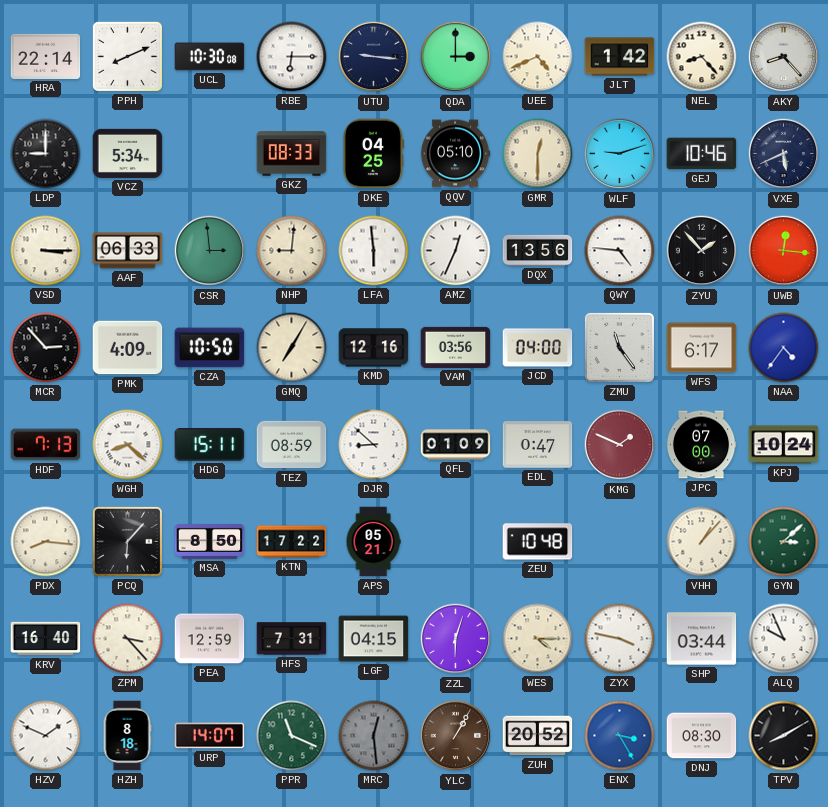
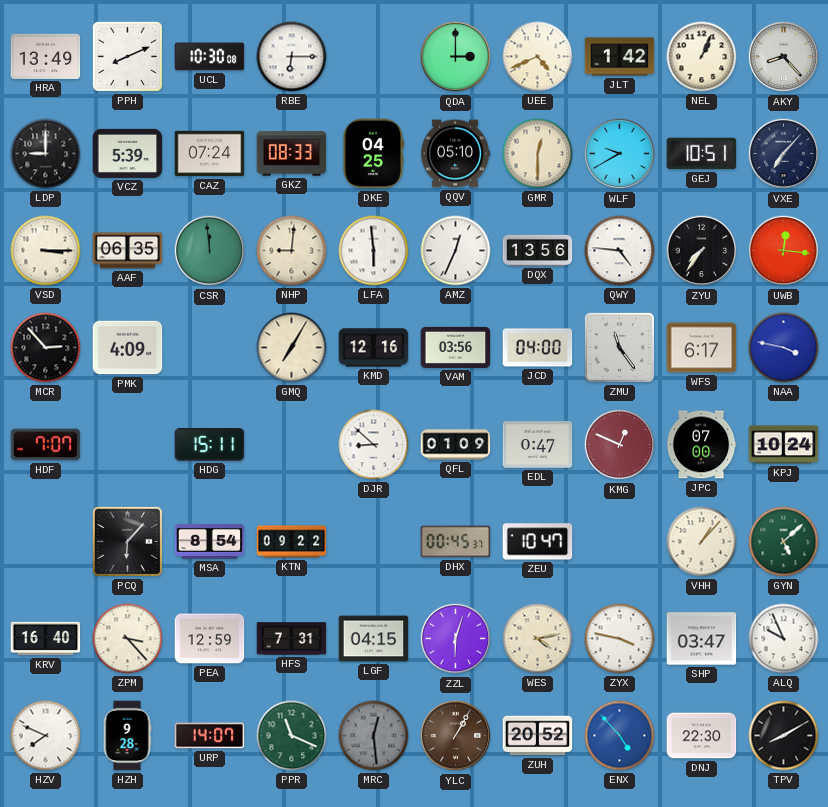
HRA: 22:14 -> 13:49
UTU: 9:16 -> none
NEL: 8:23 -> 1:04
VCZ: 5:34 -> 5:39
CAZ: none -> 07:24
WLF: 9:12 -> 9:40
GEJ: 10:46 -> 10:51
VXE: 5:41 -> 7:07
AAF: 06:33 -> 06:35
CSR: 2:59 -> 11:59
ZYU: 1:53 -> 7:36
CZA: 10:50 -> none
NAA: 4:36 -> 3:47
HDF: 7:13 -> 7:07
WGH: 8:22 -> none
TEZ: 08:59 -> none
KMG: 1:49 -> 12:49
PDX: 8:16 -> none
MSA: 8:50 -> 8:54
KTN: 17:22 -> 09:22
APS: 05:21 -> none
DHX: none -> 00:45
ZEU: 10:48 -> 10:47
GYN: 3:08 -> 5:08
WES: 4:15 -> 4:13
SHP: 03:44 -> 03:47
HZV: 1:49 -> 7:49
HZH: 8:18 -> 9:28
ENX: 3:25 -> 4:53
DNJ: 08:30 -> 22:30
